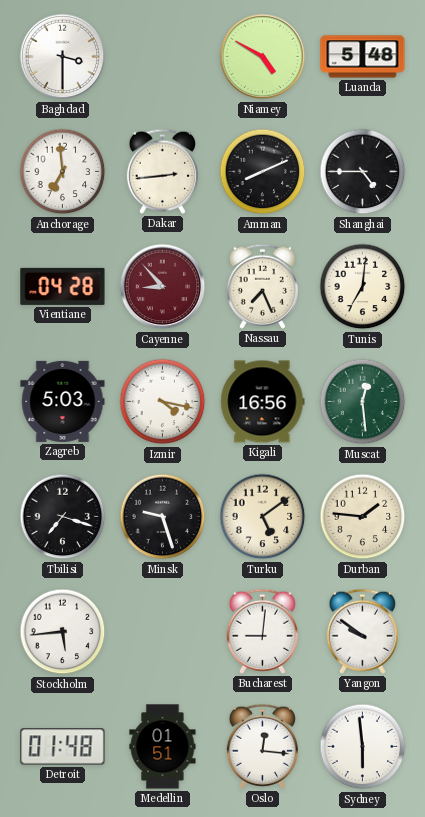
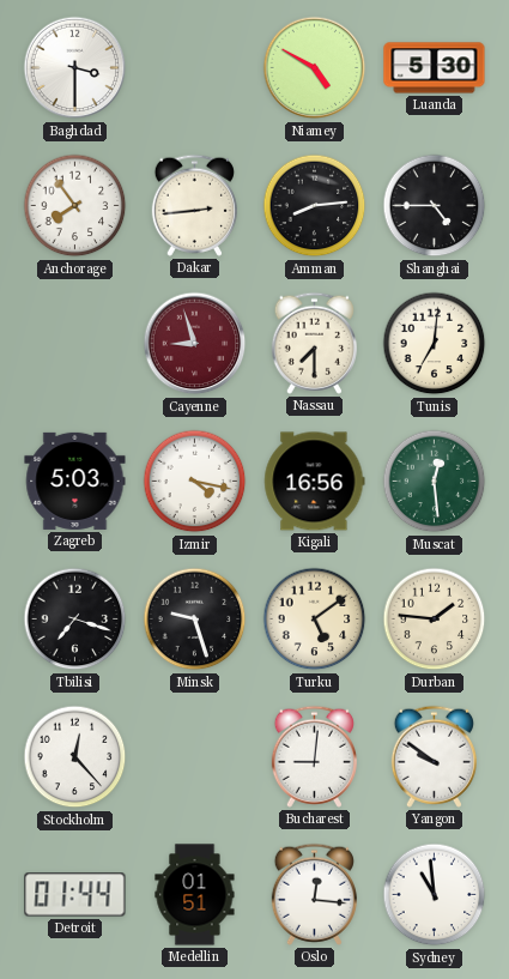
Luanda: 5:48 -> 5:30
Anchorage: 6:59 -> 7:54
Amman: 8:11 -> 8:14
Vientiane: 04:28 -> none
Cayenne: 8:53 -> 8:57
Nassau: 7:26 -> 7:30
Stockholm: 5:44 -> 12:23
Detroit: 01:48 -> 01:44
Sydney: 5:59 -> 10:59
